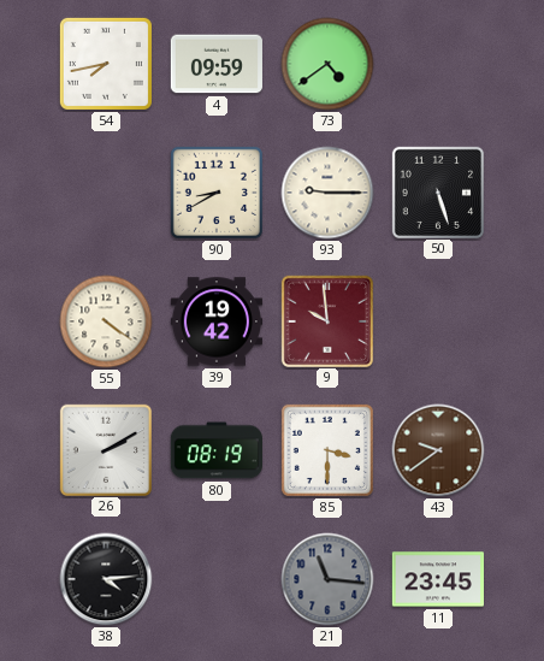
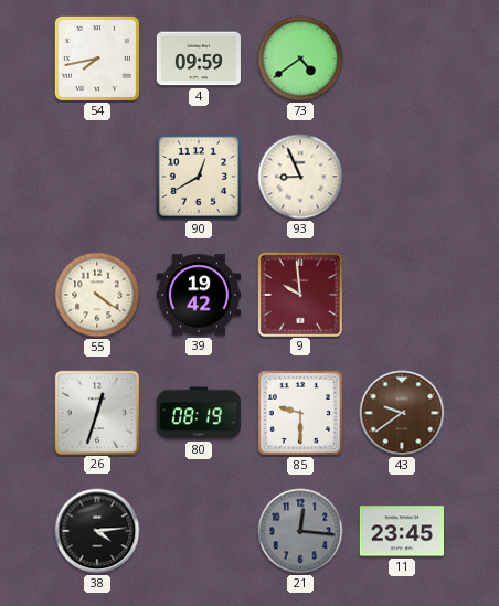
90: 8:40 -> 12:40
93: 9:15 -> 8:56
50: 5:27 -> none
26: 2:10 -> 12:33
85: 3:30 -> 9:30
21: 11:16 -> 12:16
